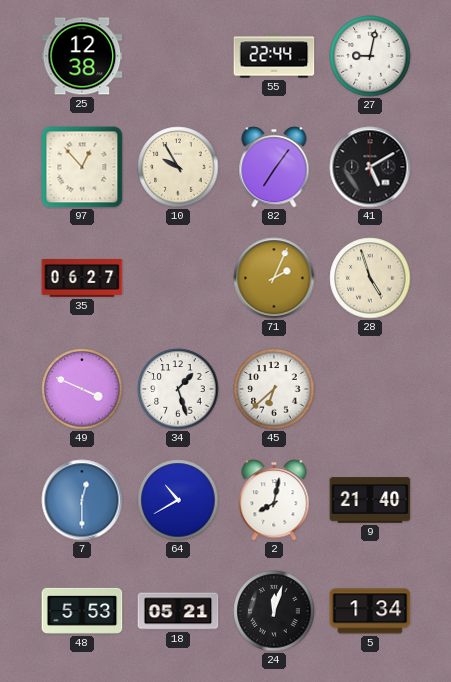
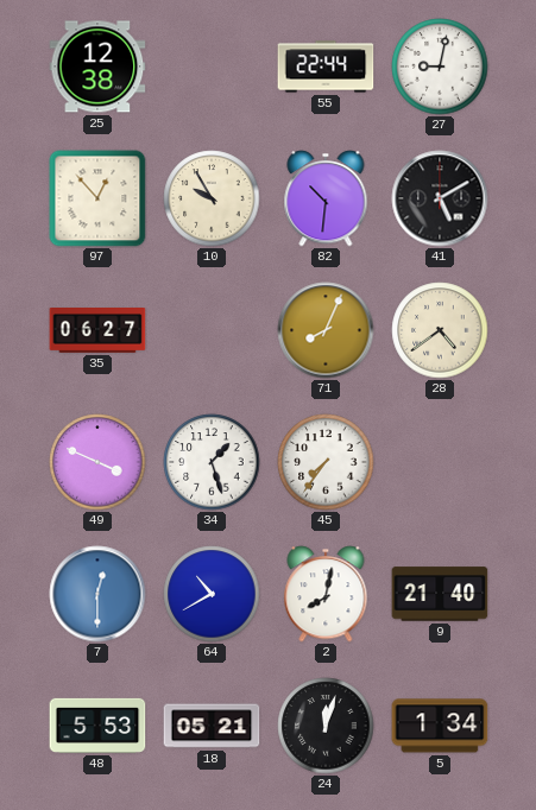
82: 7:06 -> 10:31
71: 2:04 -> 8:04
28: 4:57 -> 4:39
45: 6:38 -> 7:36
